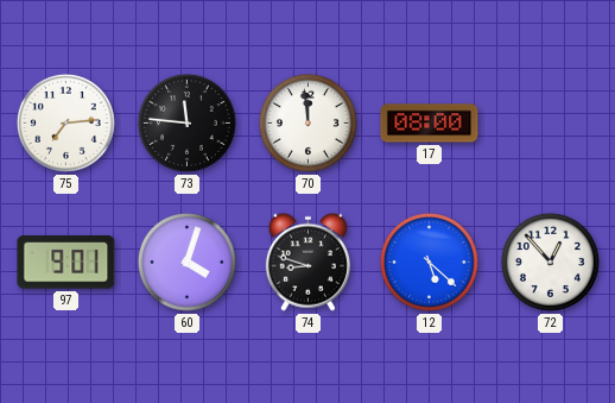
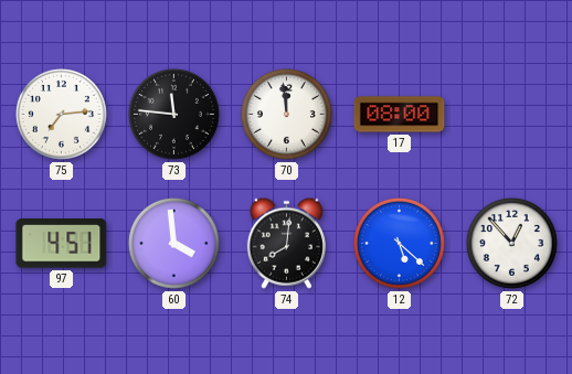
97: 9:01 -> 4:51
60: 4:03 -> 3:59
74: 8:48 -> 8:01
